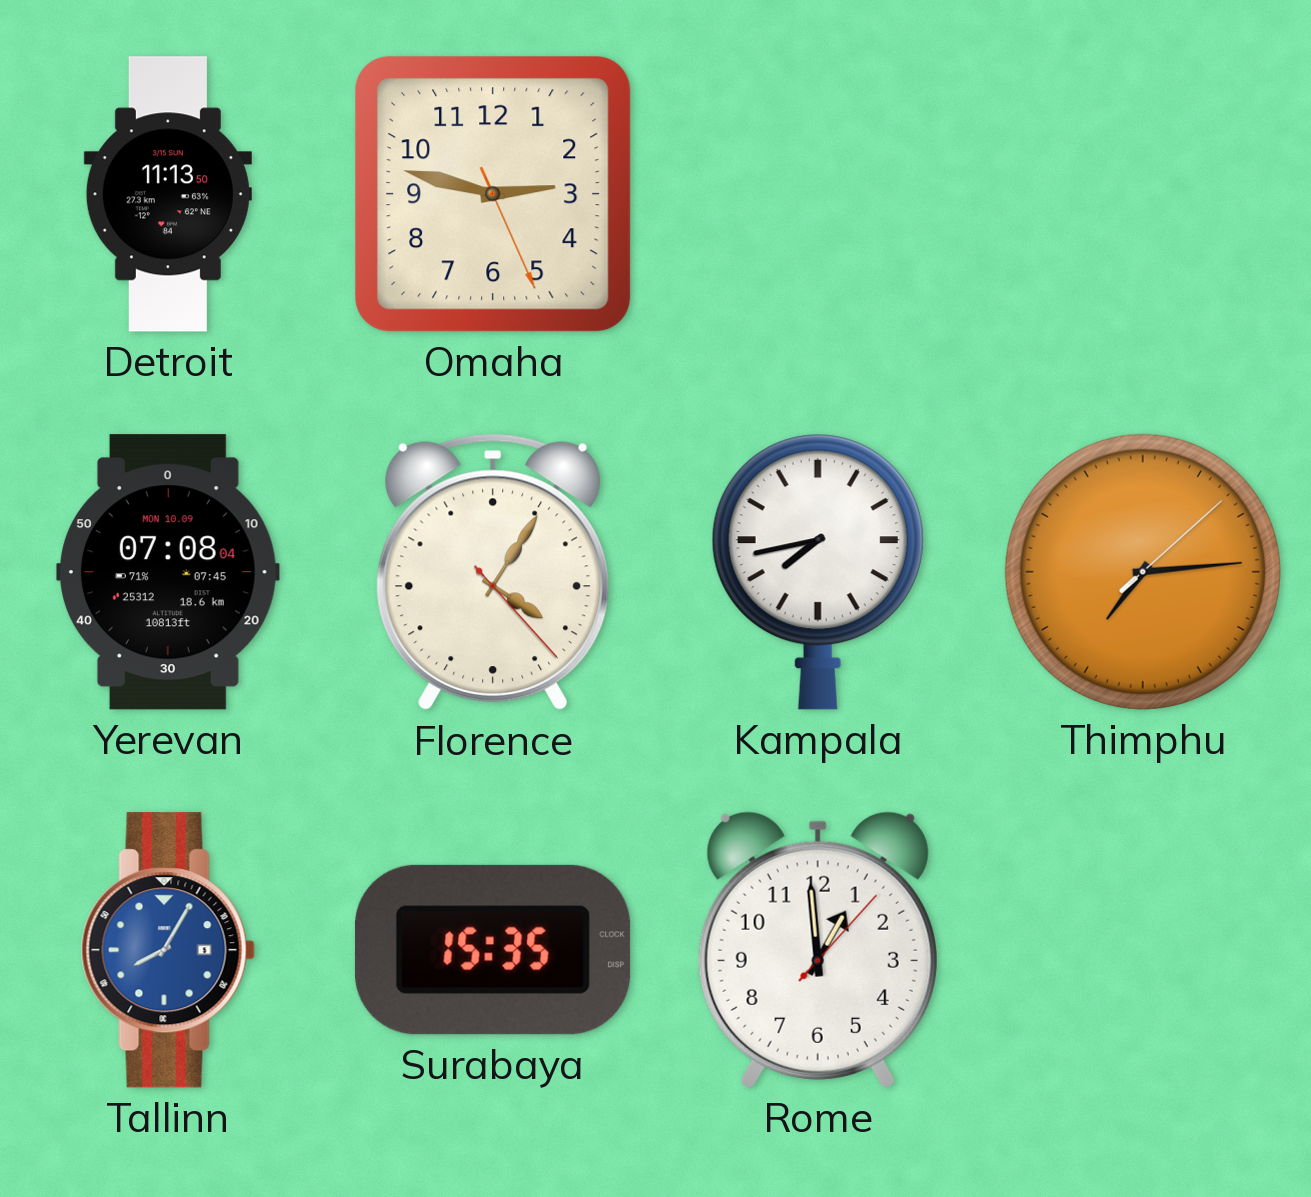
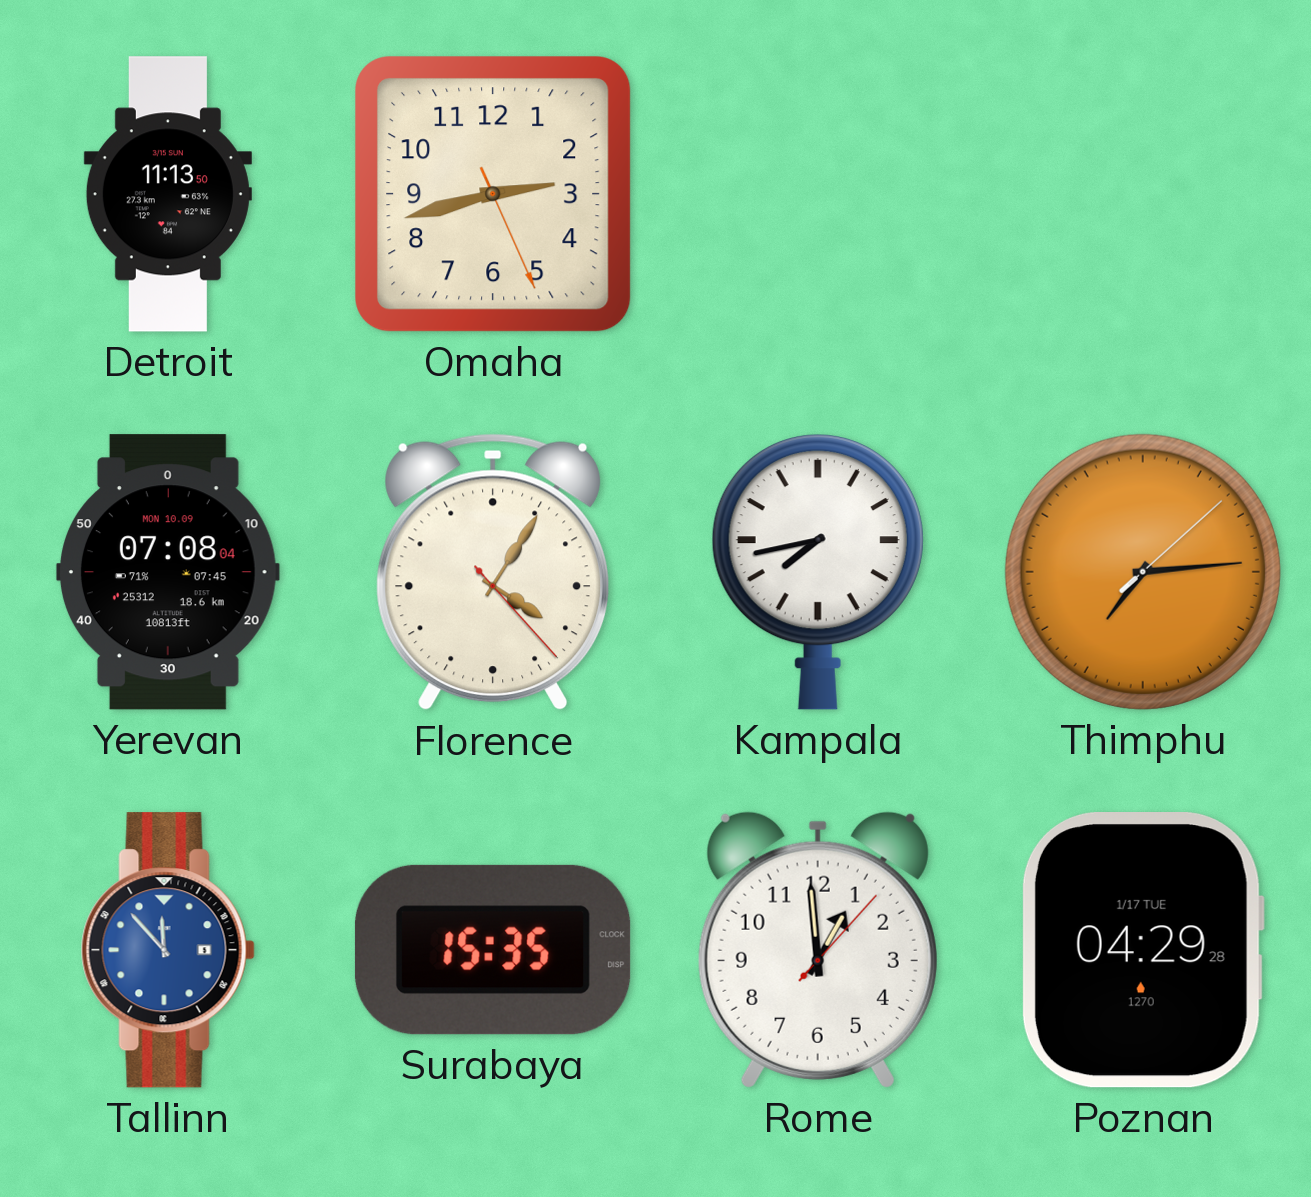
Omaha: 2:47 -> 2:42
Tallinn: 8:05 -> 11:53
Poznan: none -> 04:29
